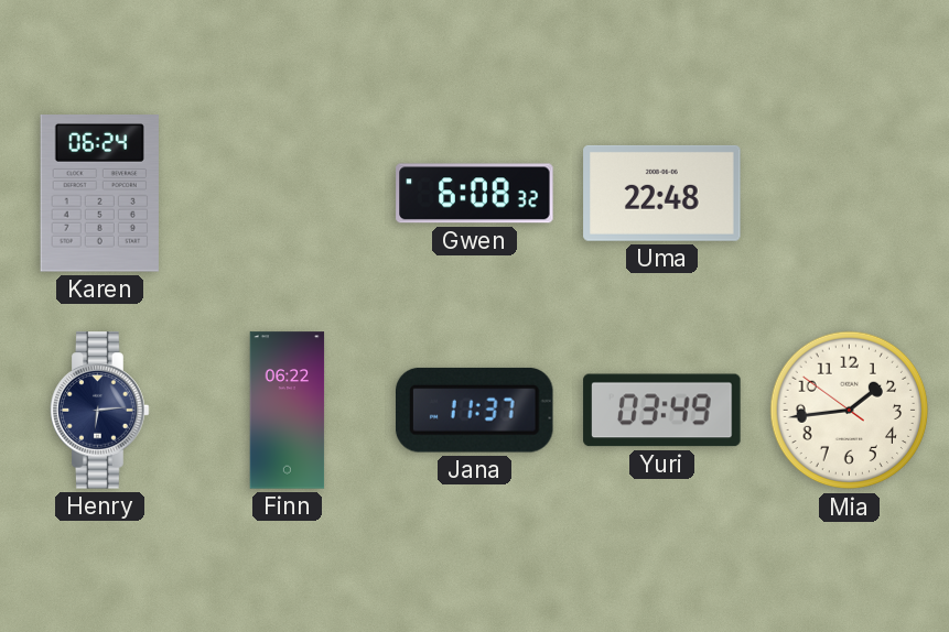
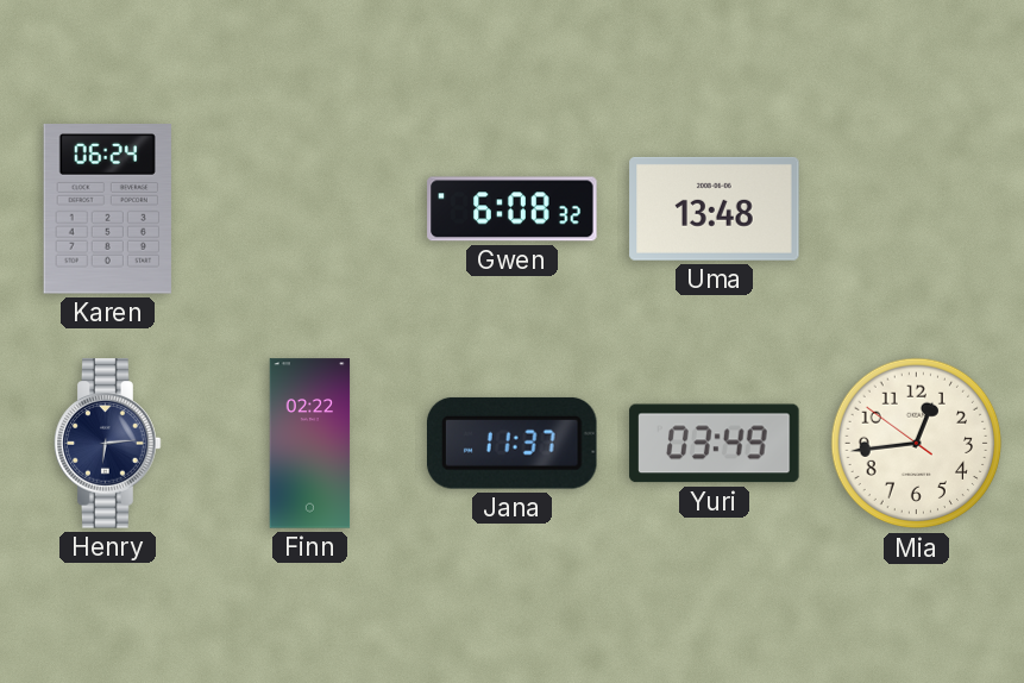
Uma: 22:48 -> 13:48
Finn: 06:22 -> 02:22
Mia: 1:43 -> 12:43
